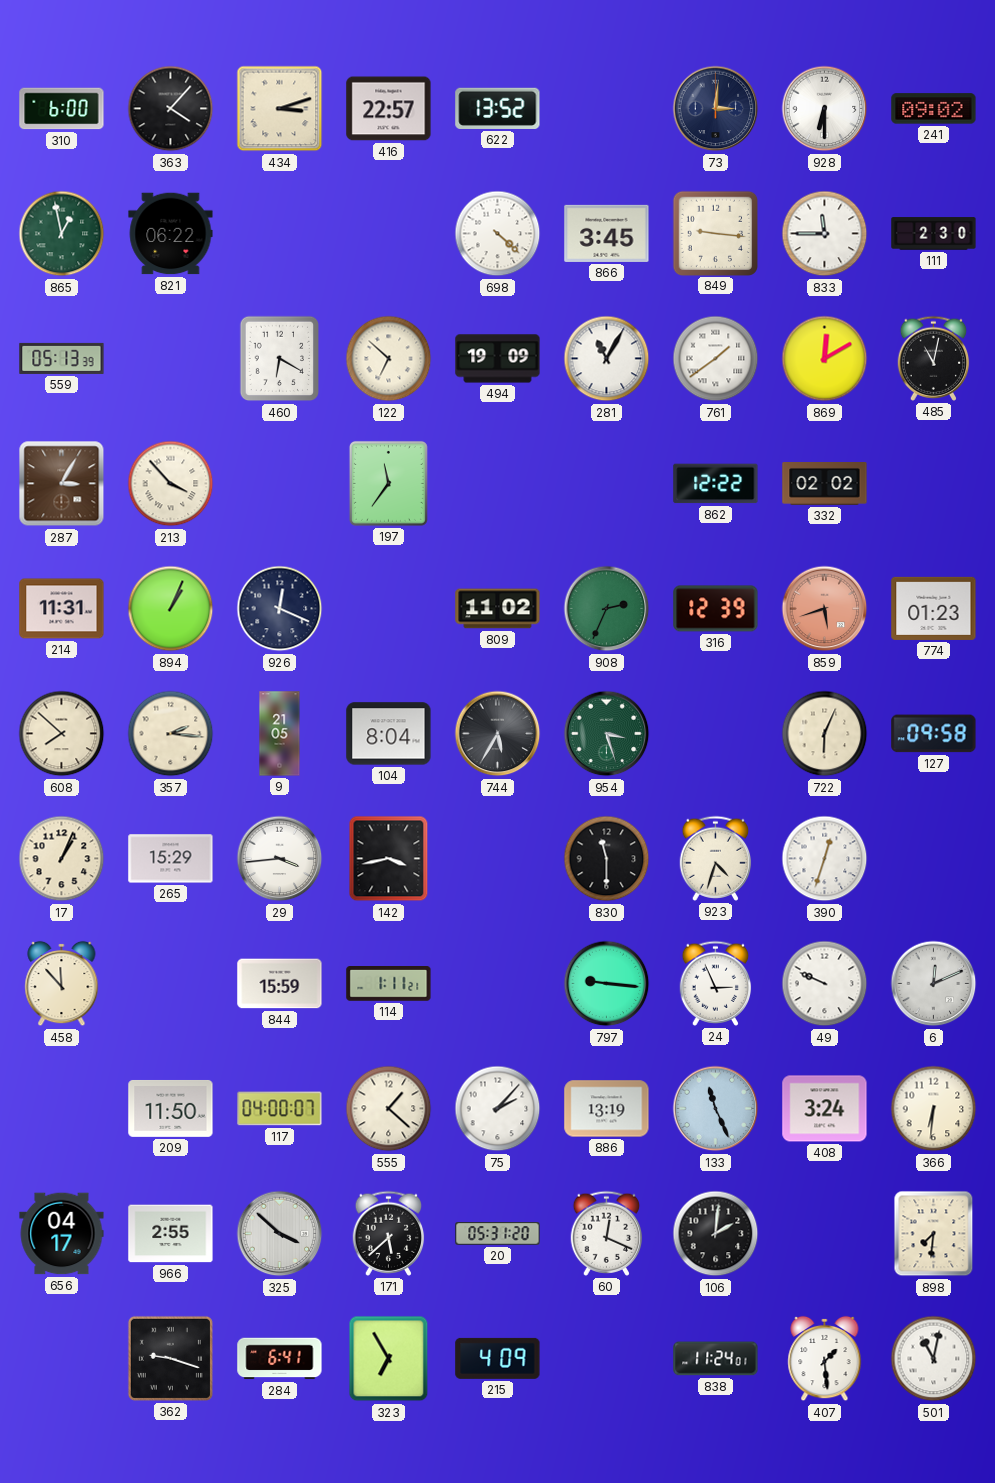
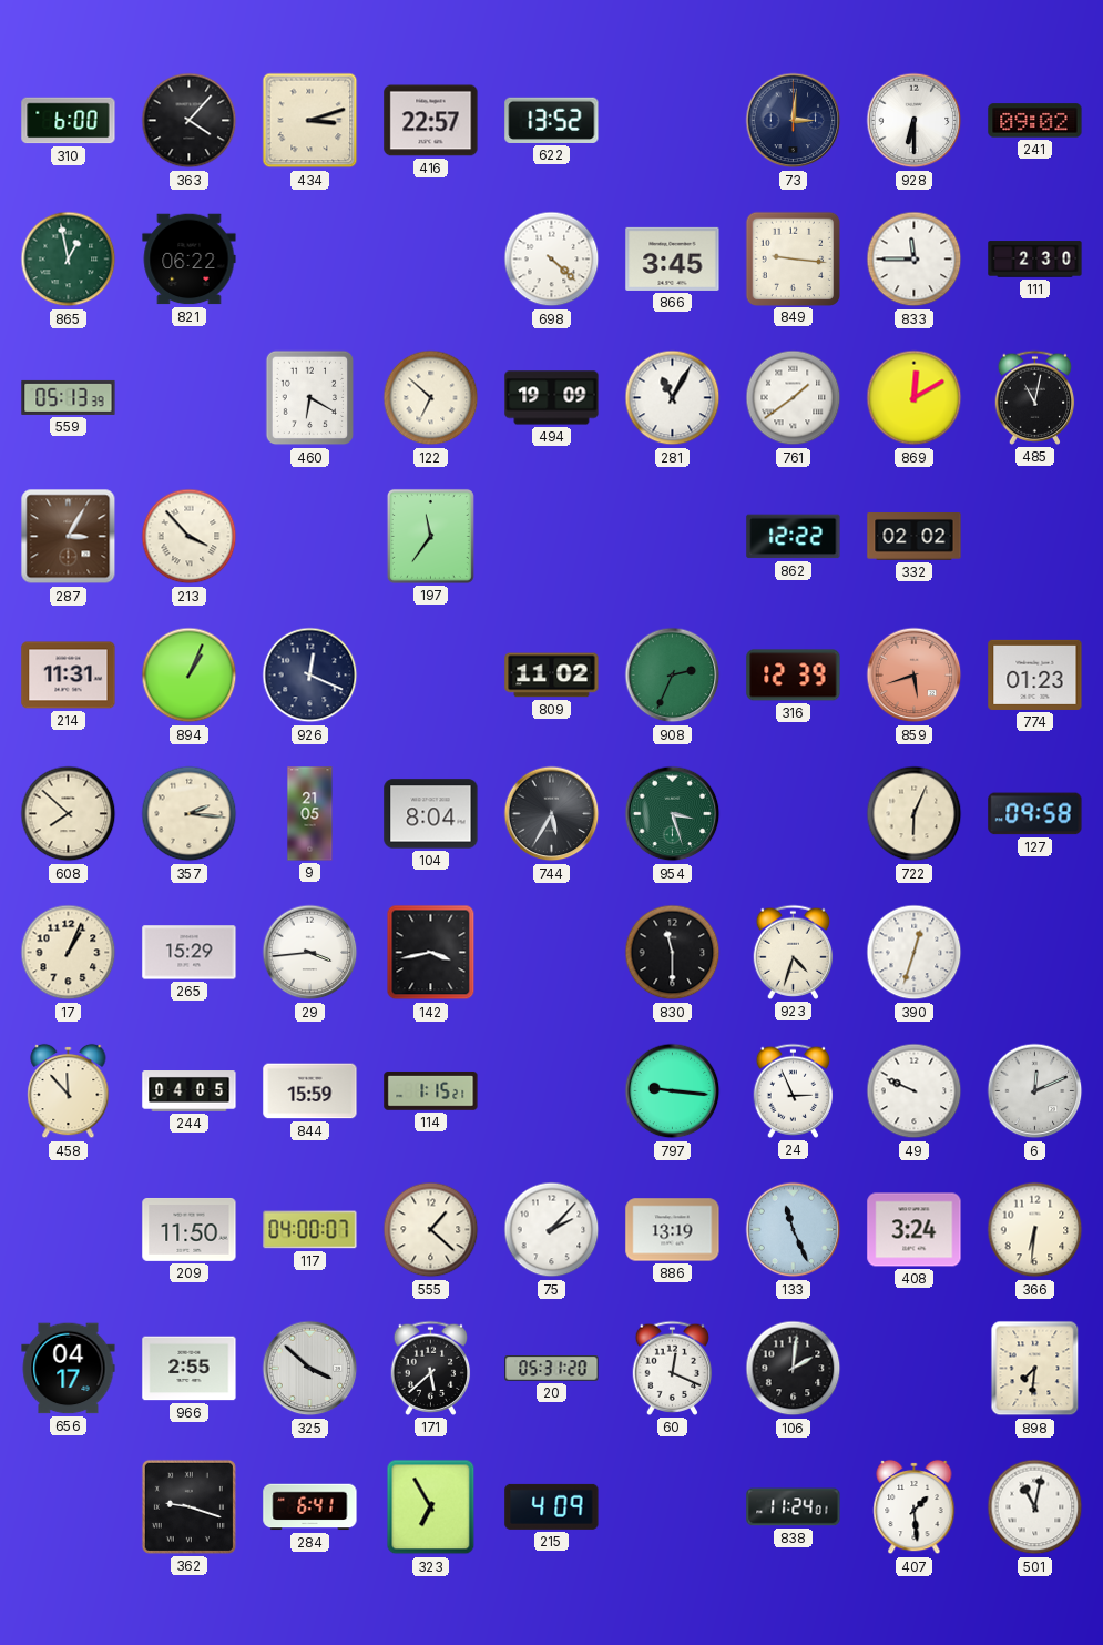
244: none -> 04:05
114: 1:11 -> 1:15
